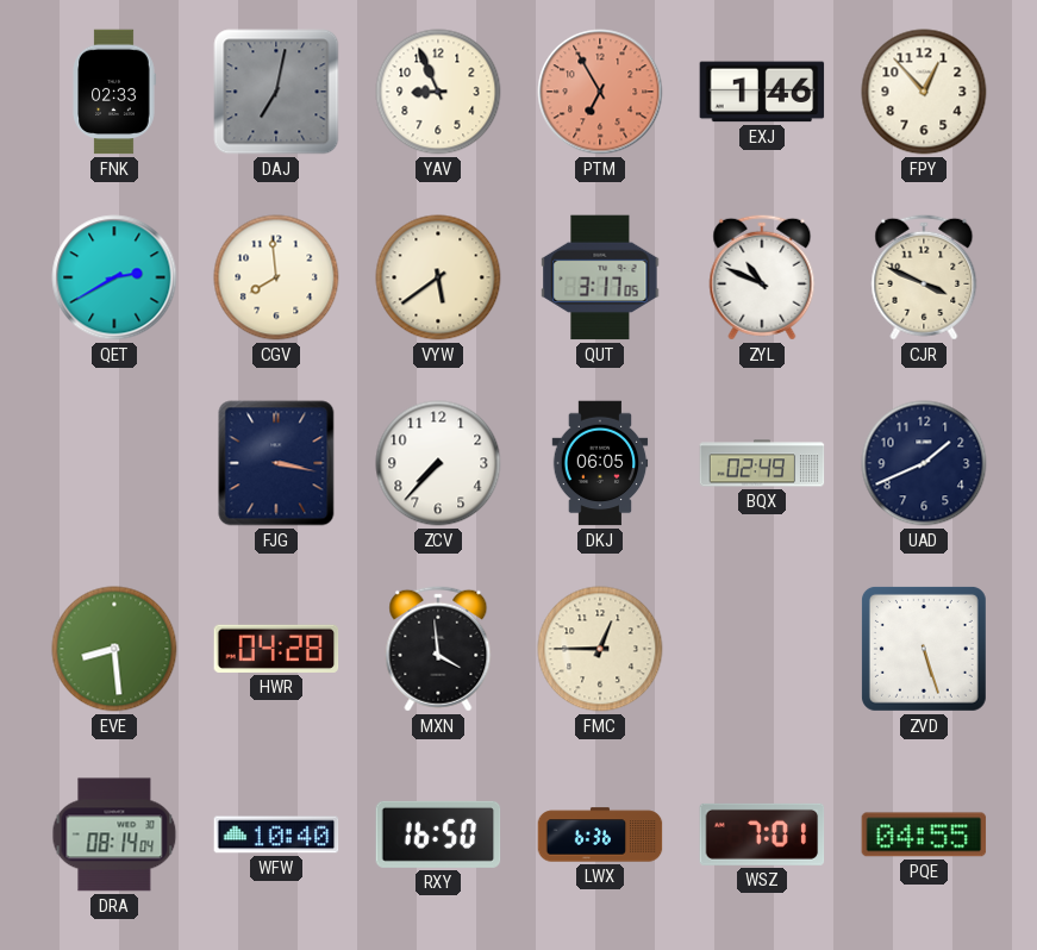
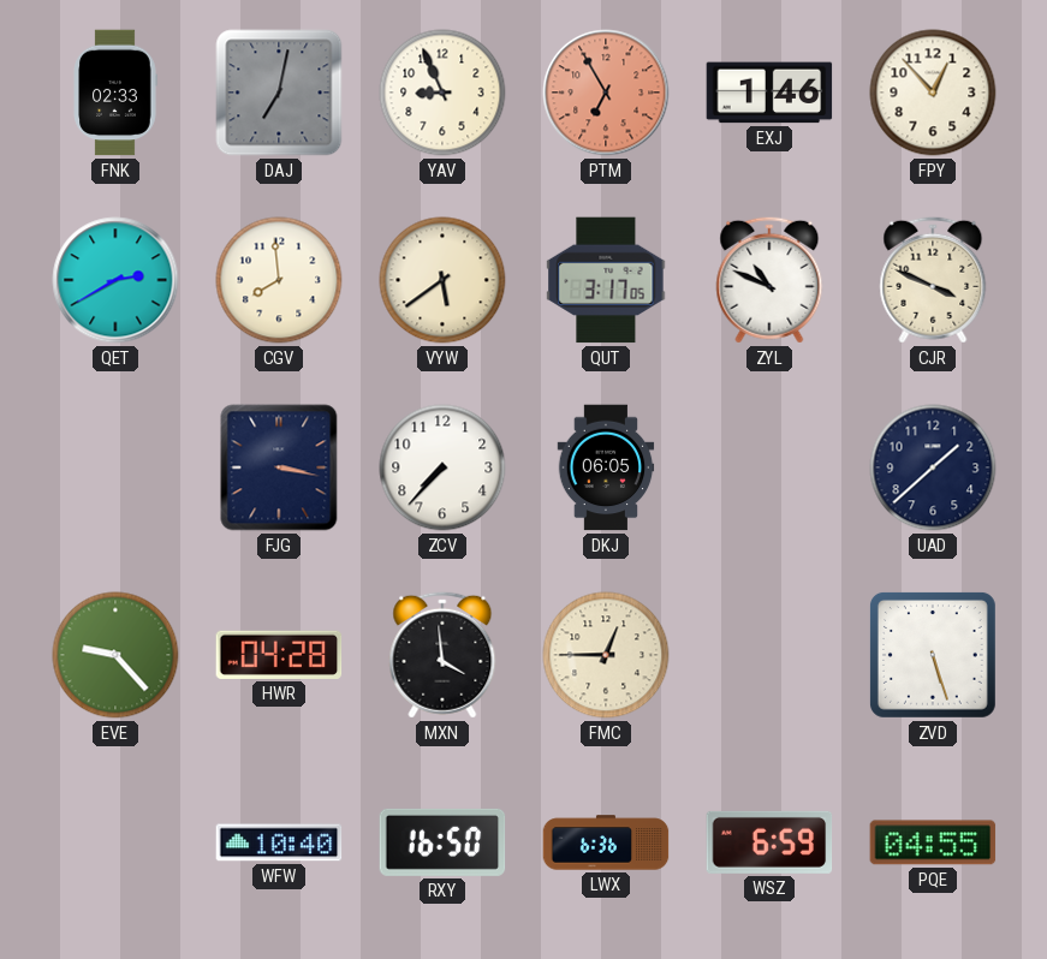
BQX: 02:49 -> none
UAD: 1:41 -> 1:38
EVE: 8:29 -> 9:23
DRA: 08:14 -> none
WSZ: 7:01 -> 6:59
